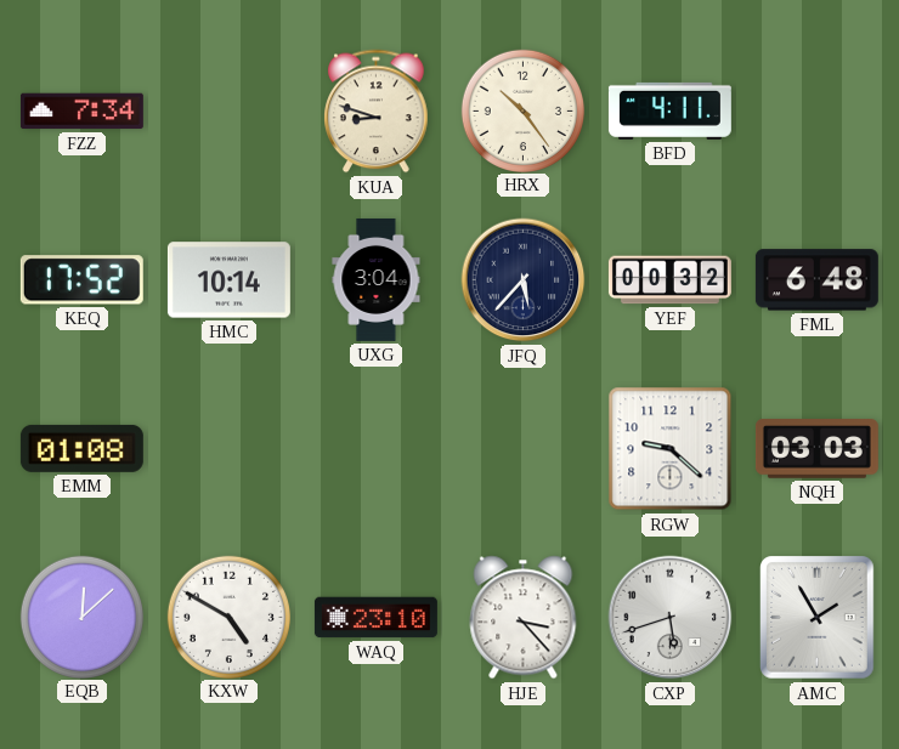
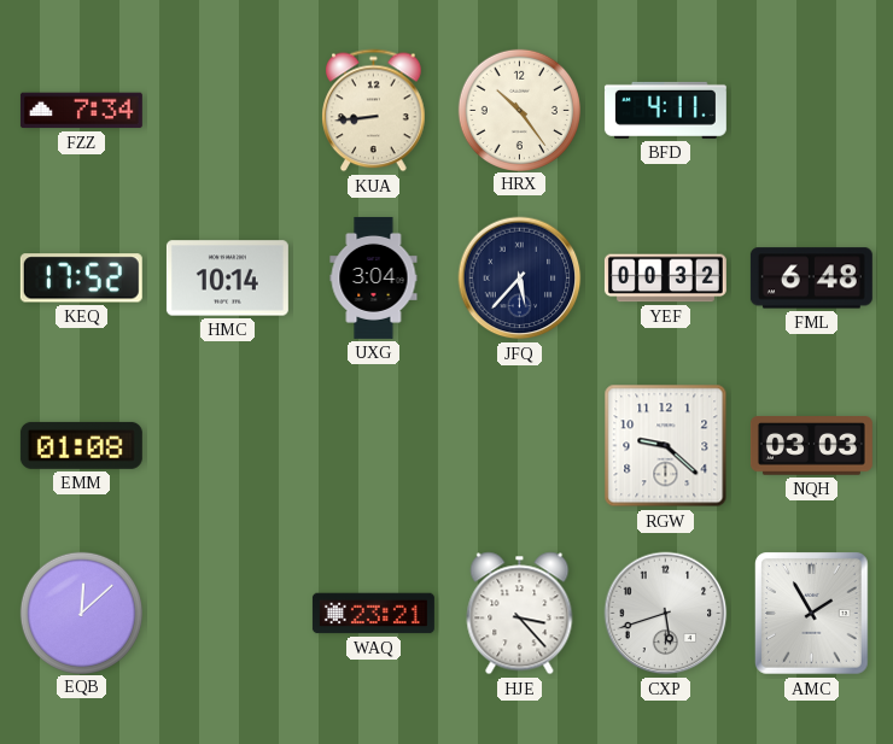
KUA: 8:48 -> 8:44
KXW: 4:50 -> none
WAQ: 23:10 -> 23:21
